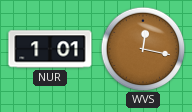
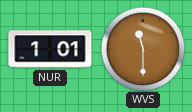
WVS: 12:17 -> 11:30
